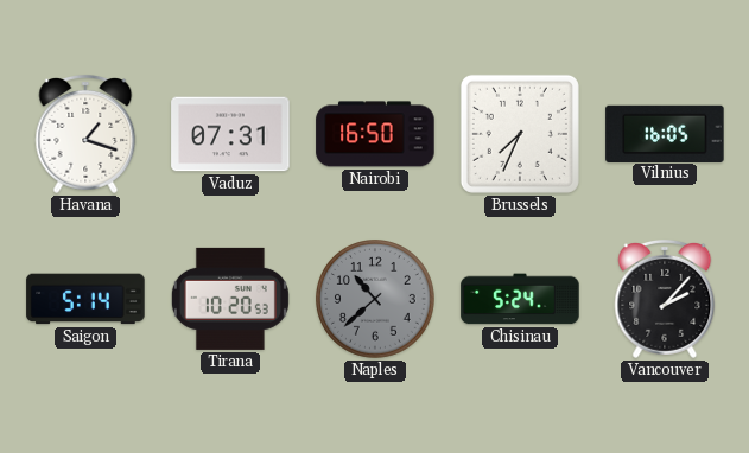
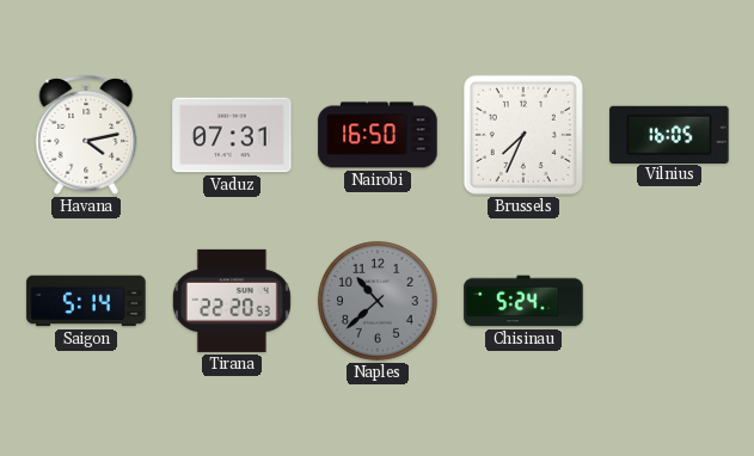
Havana: 1:18 -> 4:13
Tirana: 10:20 -> 22:20
Vancouver: 2:07 -> none
